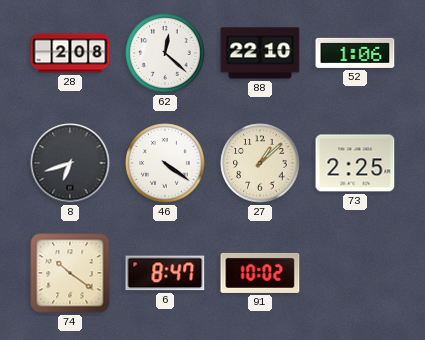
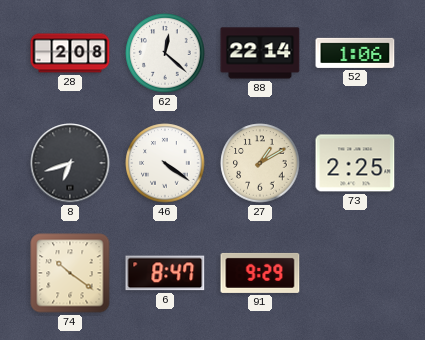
88: 22:10 -> 22:14
27: 1:08 -> 1:10
91: 10:02 -> 9:29
